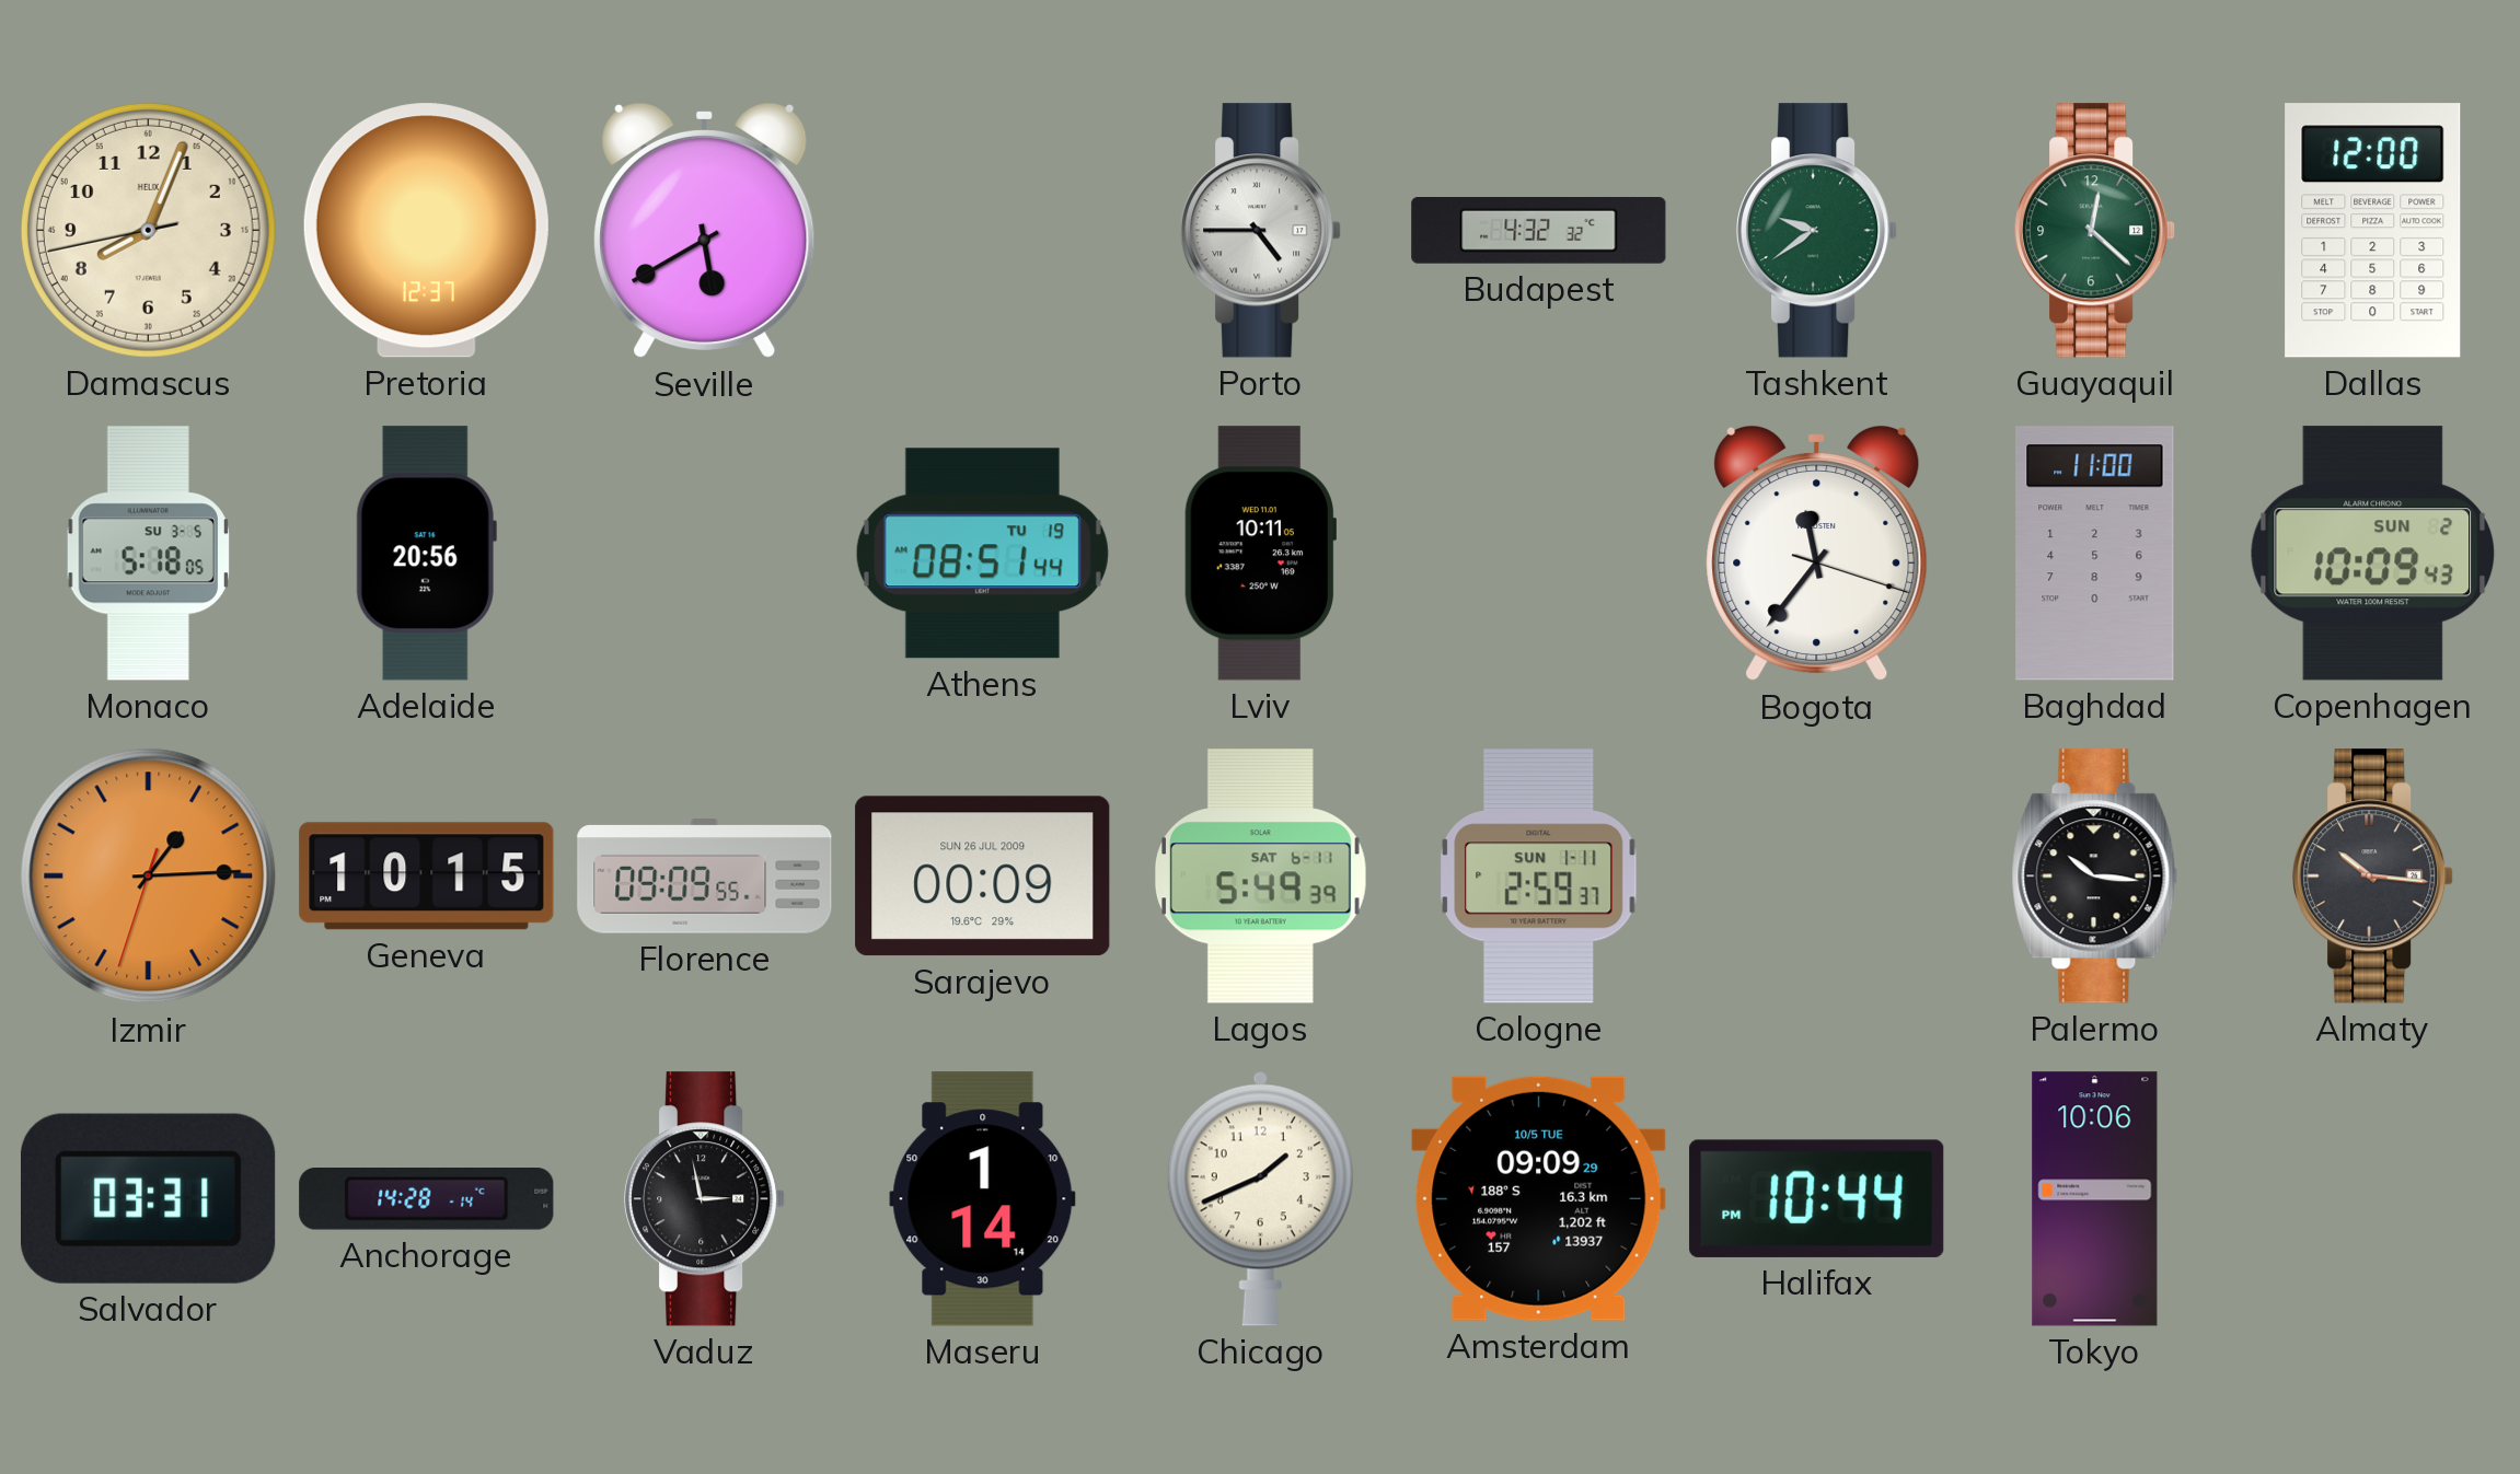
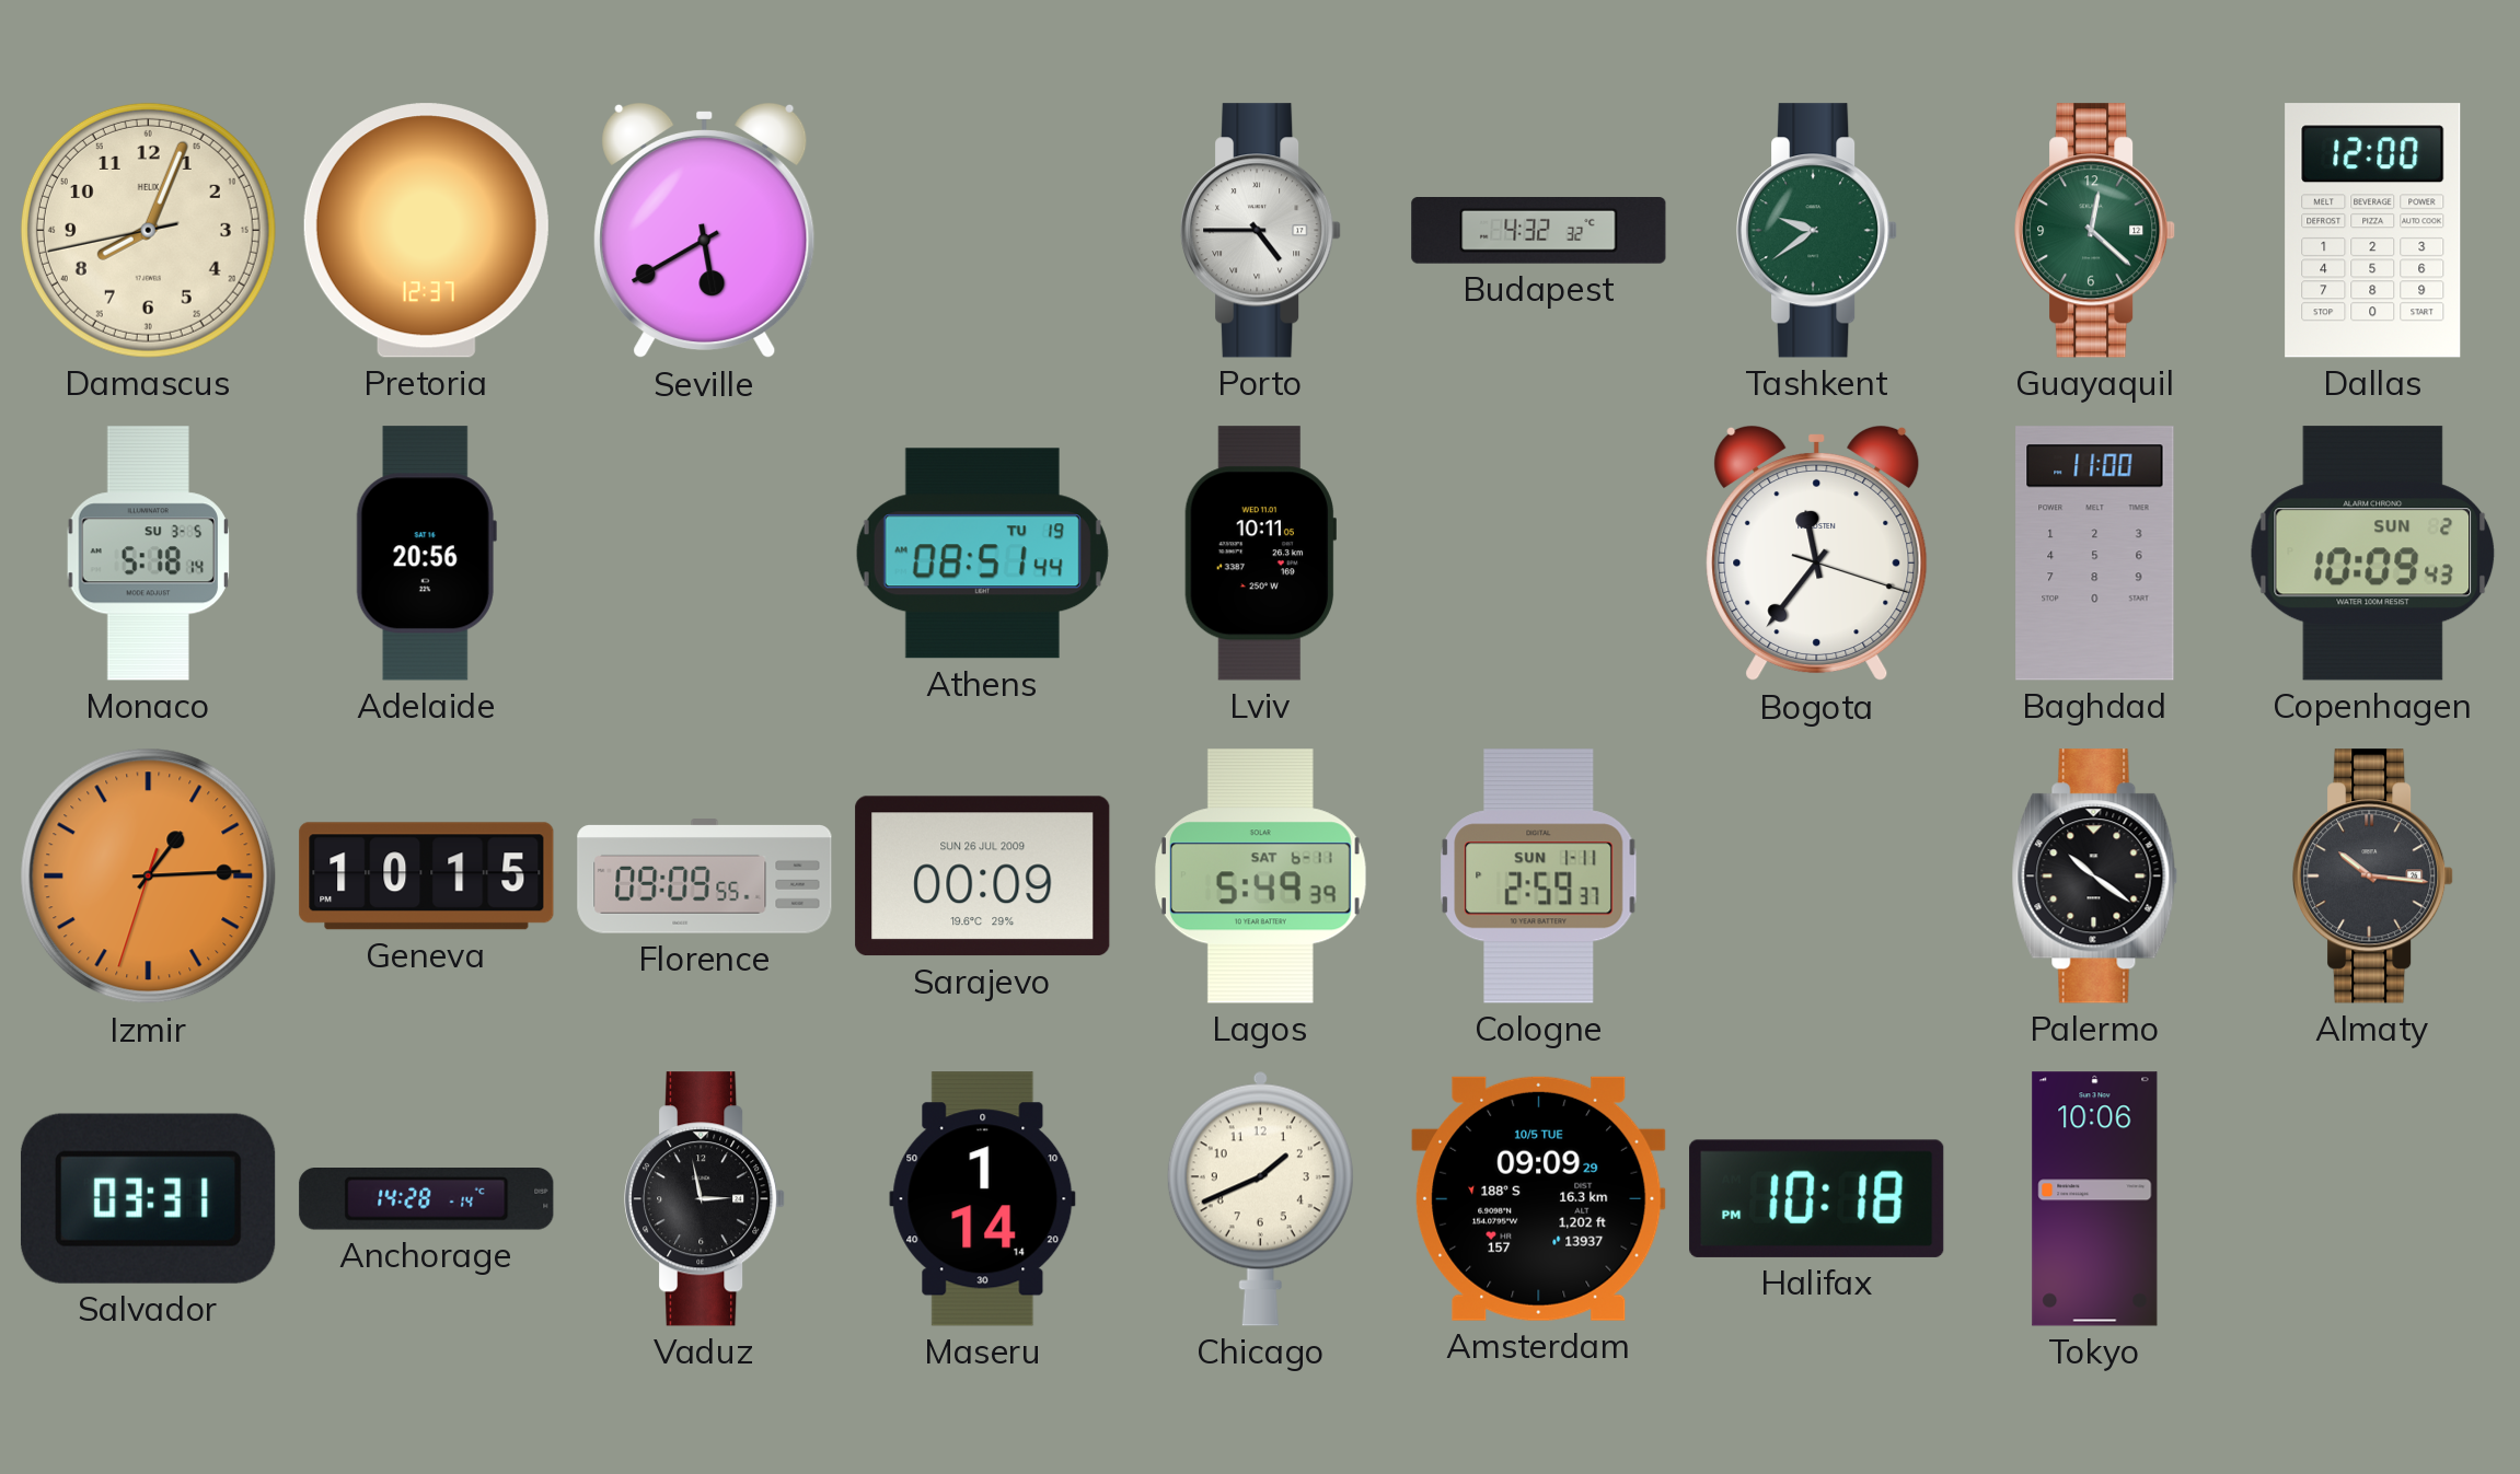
Monaco: 5:18:05 -> 5:18:14
Palermo: 10:16 -> 10:21
Halifax: 10:44 -> 10:18
